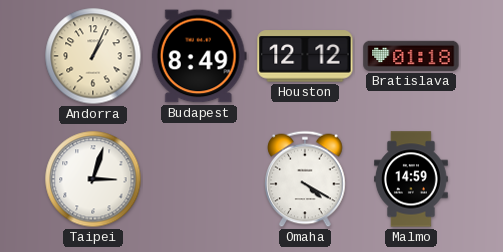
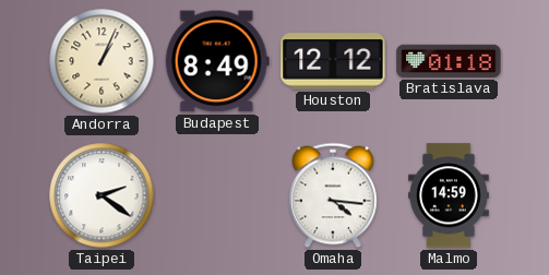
Taipei: 3:03 -> 2:21
Omaha: 4:20 -> 4:16
